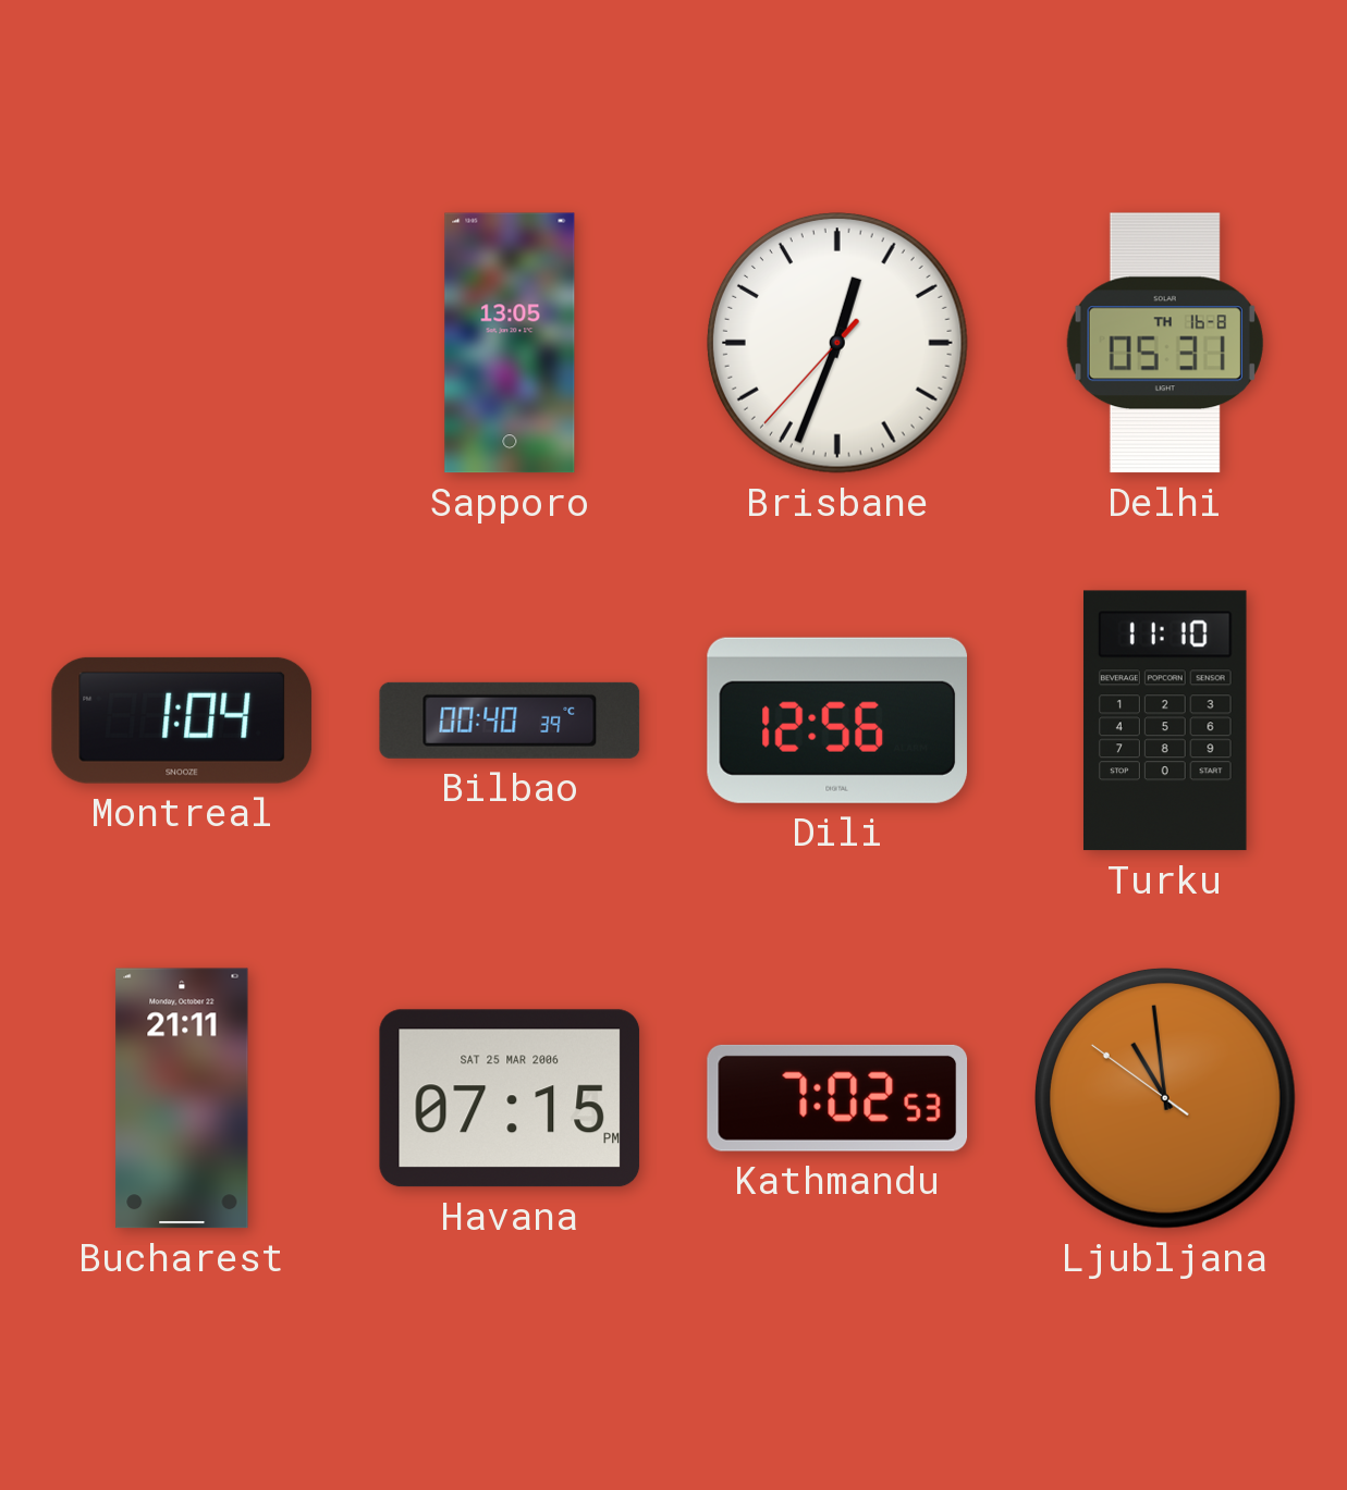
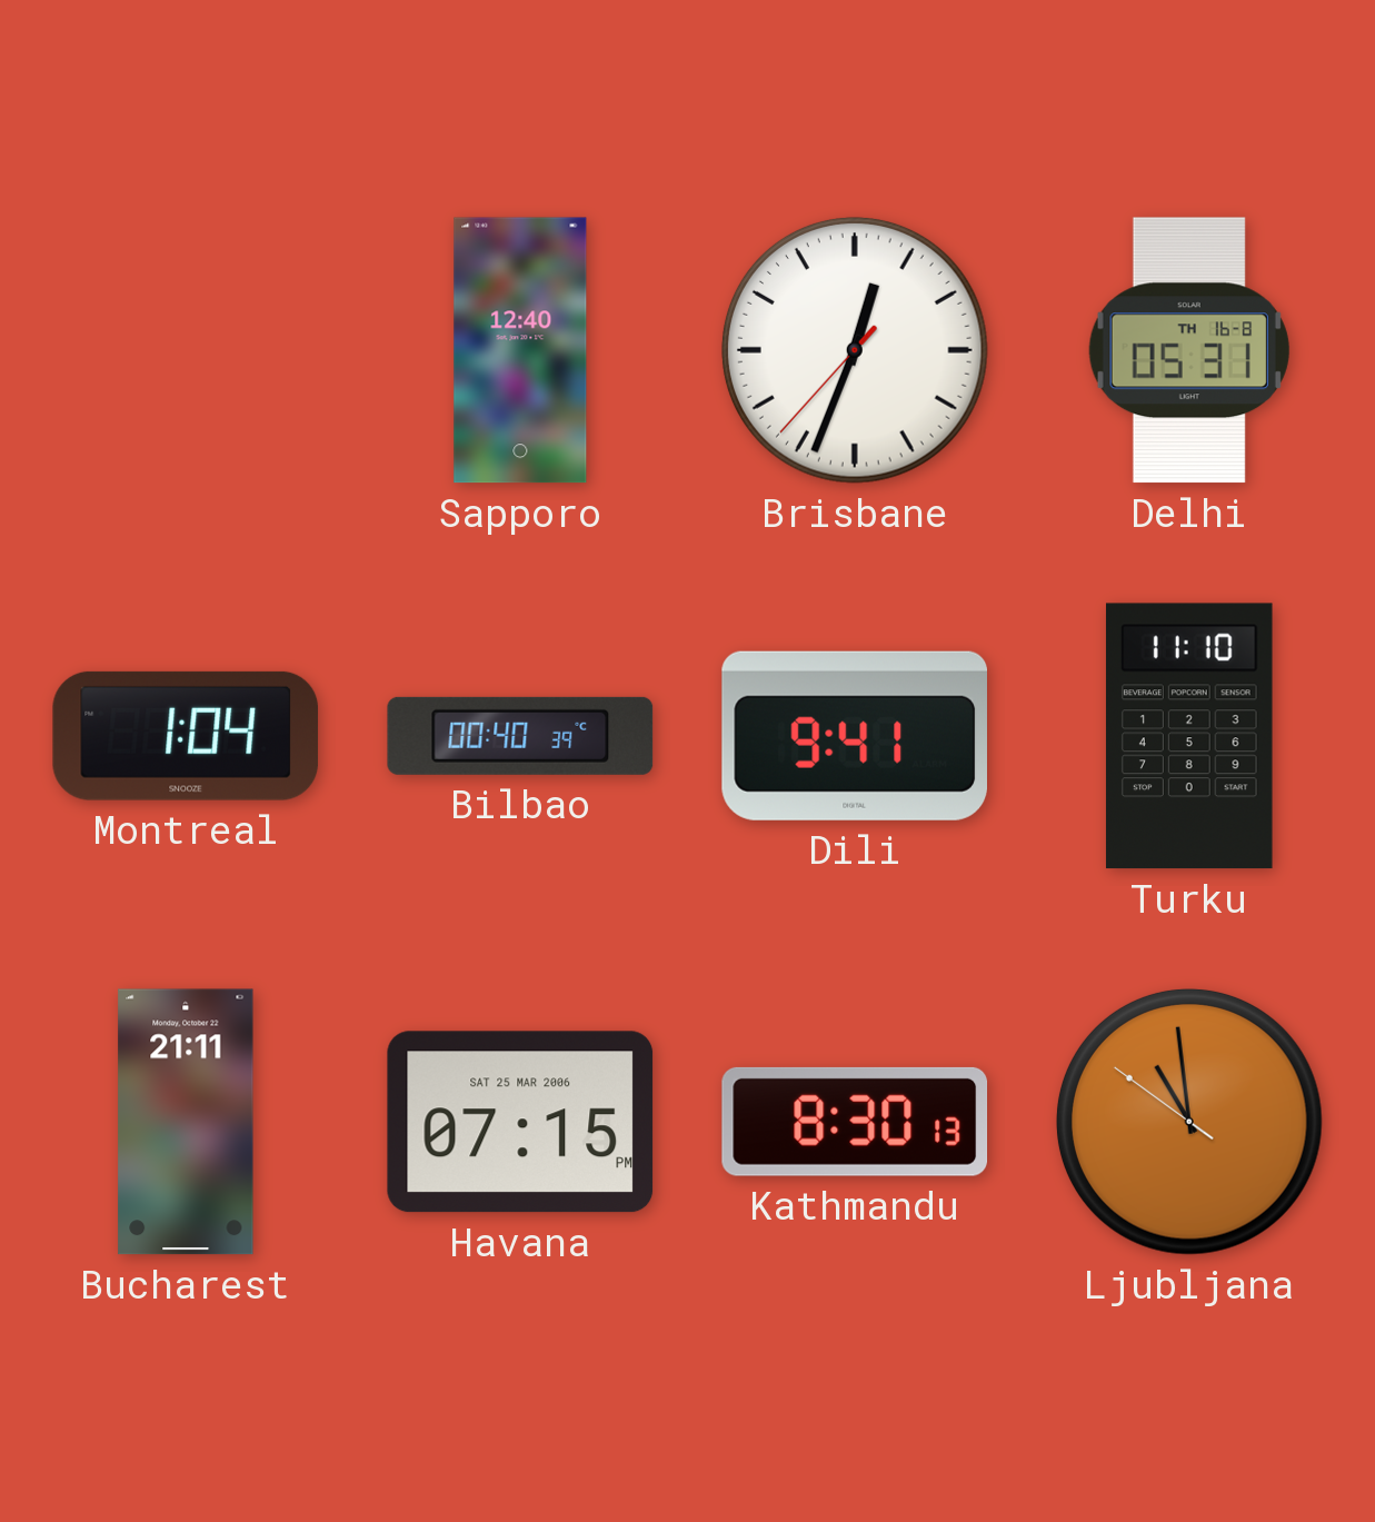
Sapporo: 13:05 -> 12:40
Dili: 12:56 -> 9:41
Kathmandu: 7:02 -> 8:30
